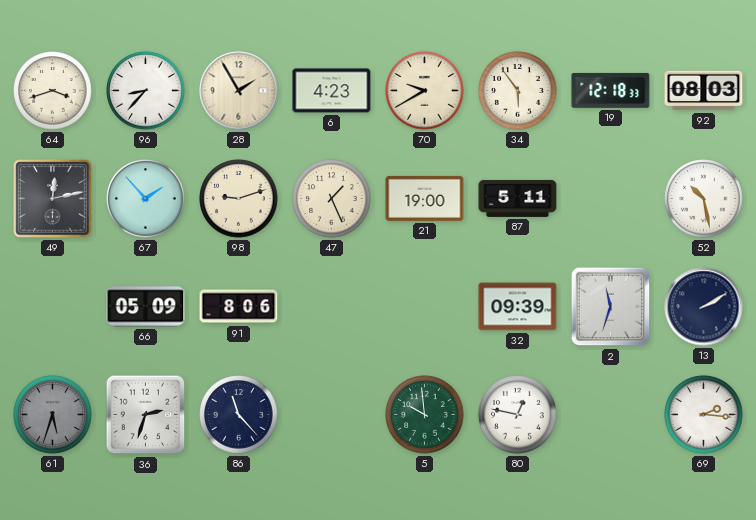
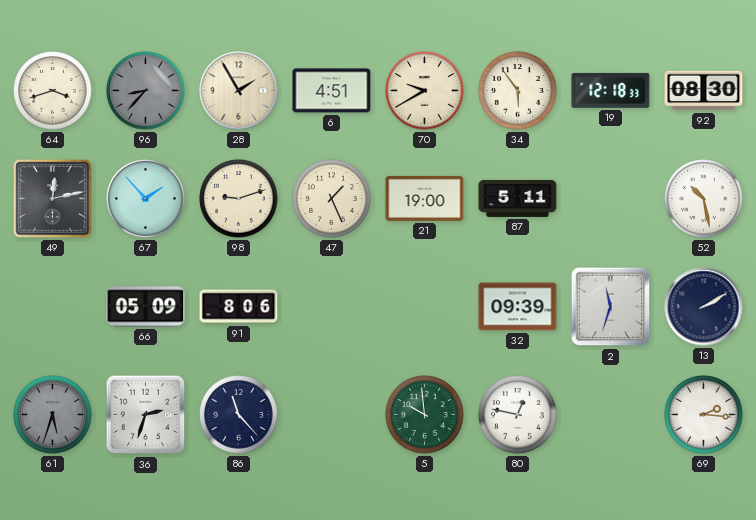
96 dial: white -> grey
6: 4:23 -> 4:51
92: 08:03 -> 08:30
